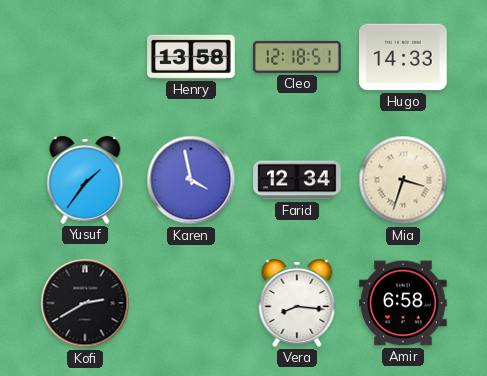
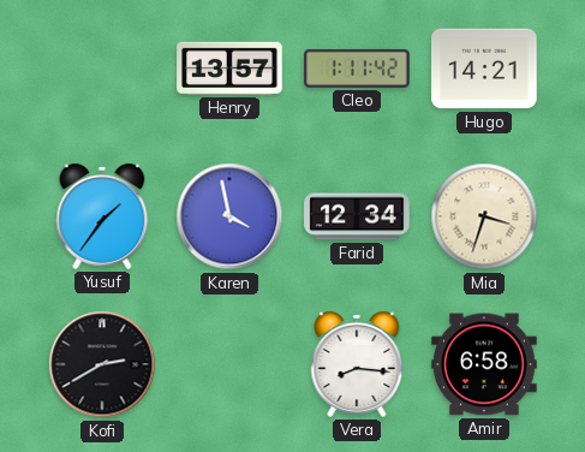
Henry: 13:58 -> 13:57
Cleo: 12:18 -> 1:11
Hugo: 14:33 -> 14:21
